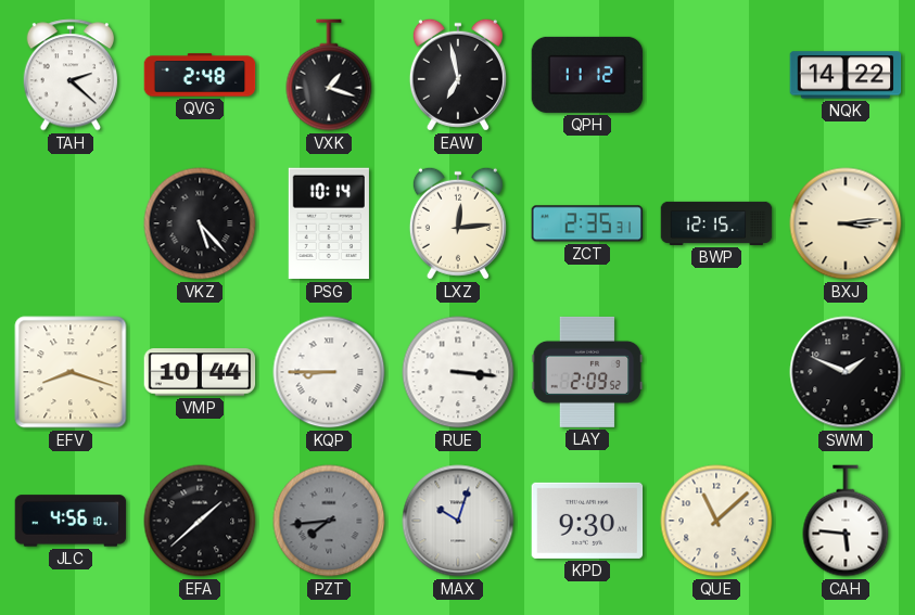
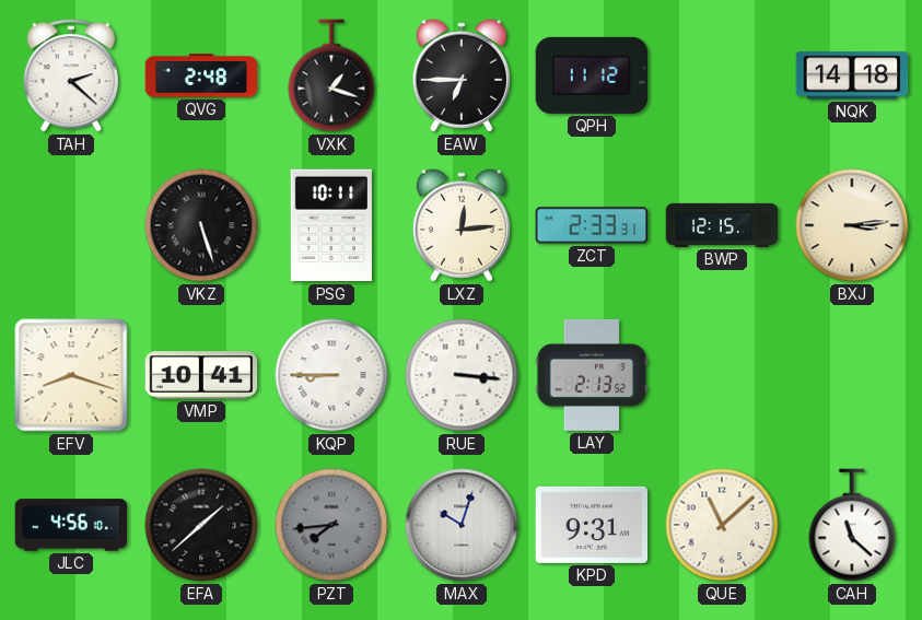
EAW: 6:58 -> 6:45
NQK: 14:22 -> 14:18
VKZ: 5:23 -> 5:27
PSG: 10:14 -> 10:11
ZCT: 2:35 -> 2:33
VMP: 10:44 -> 10:41
LAY: 2:09 -> 2:13
SWM: 1:49 -> none
KPD: 9:30 -> 9:31
CAH: 5:46 -> 11:22
